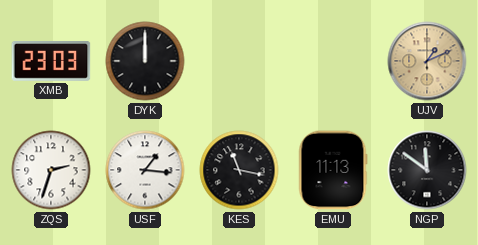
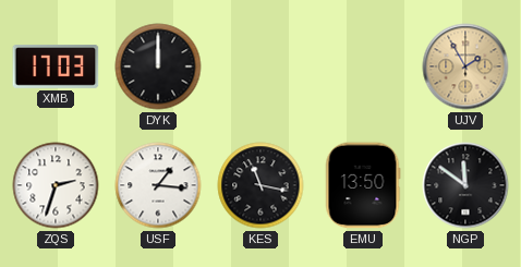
XMB: 23:03 -> 17:03
UJV: 1:11 -> 1:55
EMU: 11:13 -> 13:50
